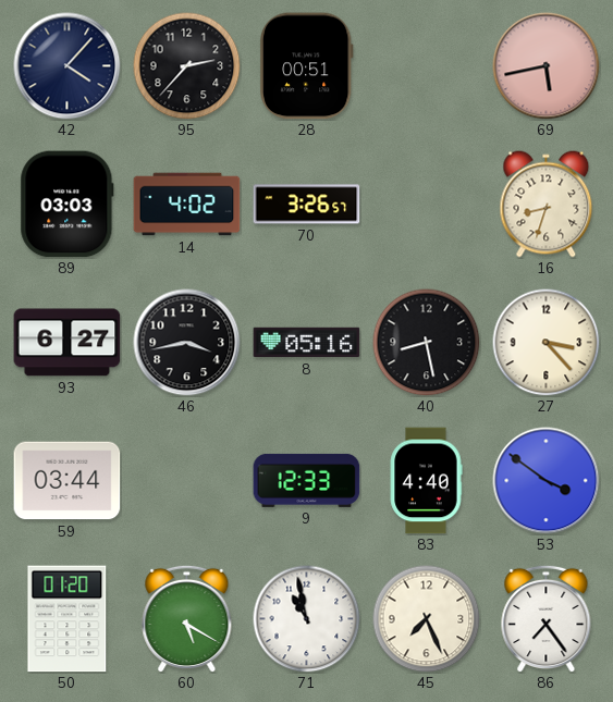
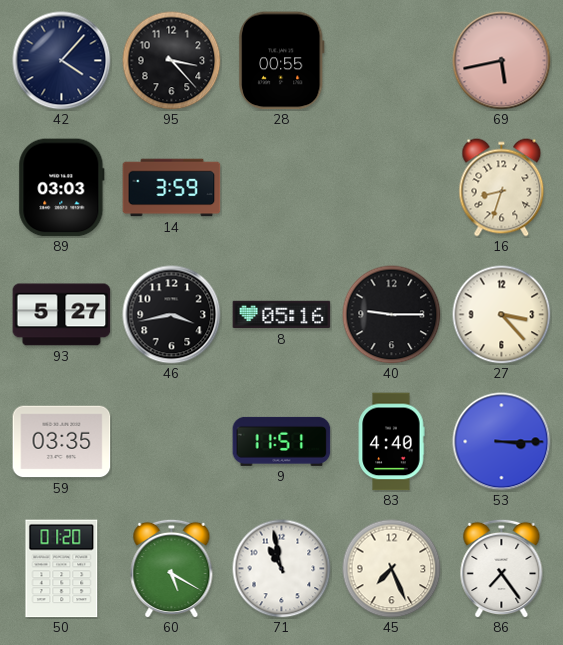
95: 2:37 -> 3:23
28: 00:51 -> 00:55
14: 4:02 -> 3:59
70: 3:26 -> none
93: 6:27 -> 5:27
40: 8:28 -> 9:15
59: 03:44 -> 03:35
9: 12:33 -> 11:51
53: 3:51 -> 3:15
